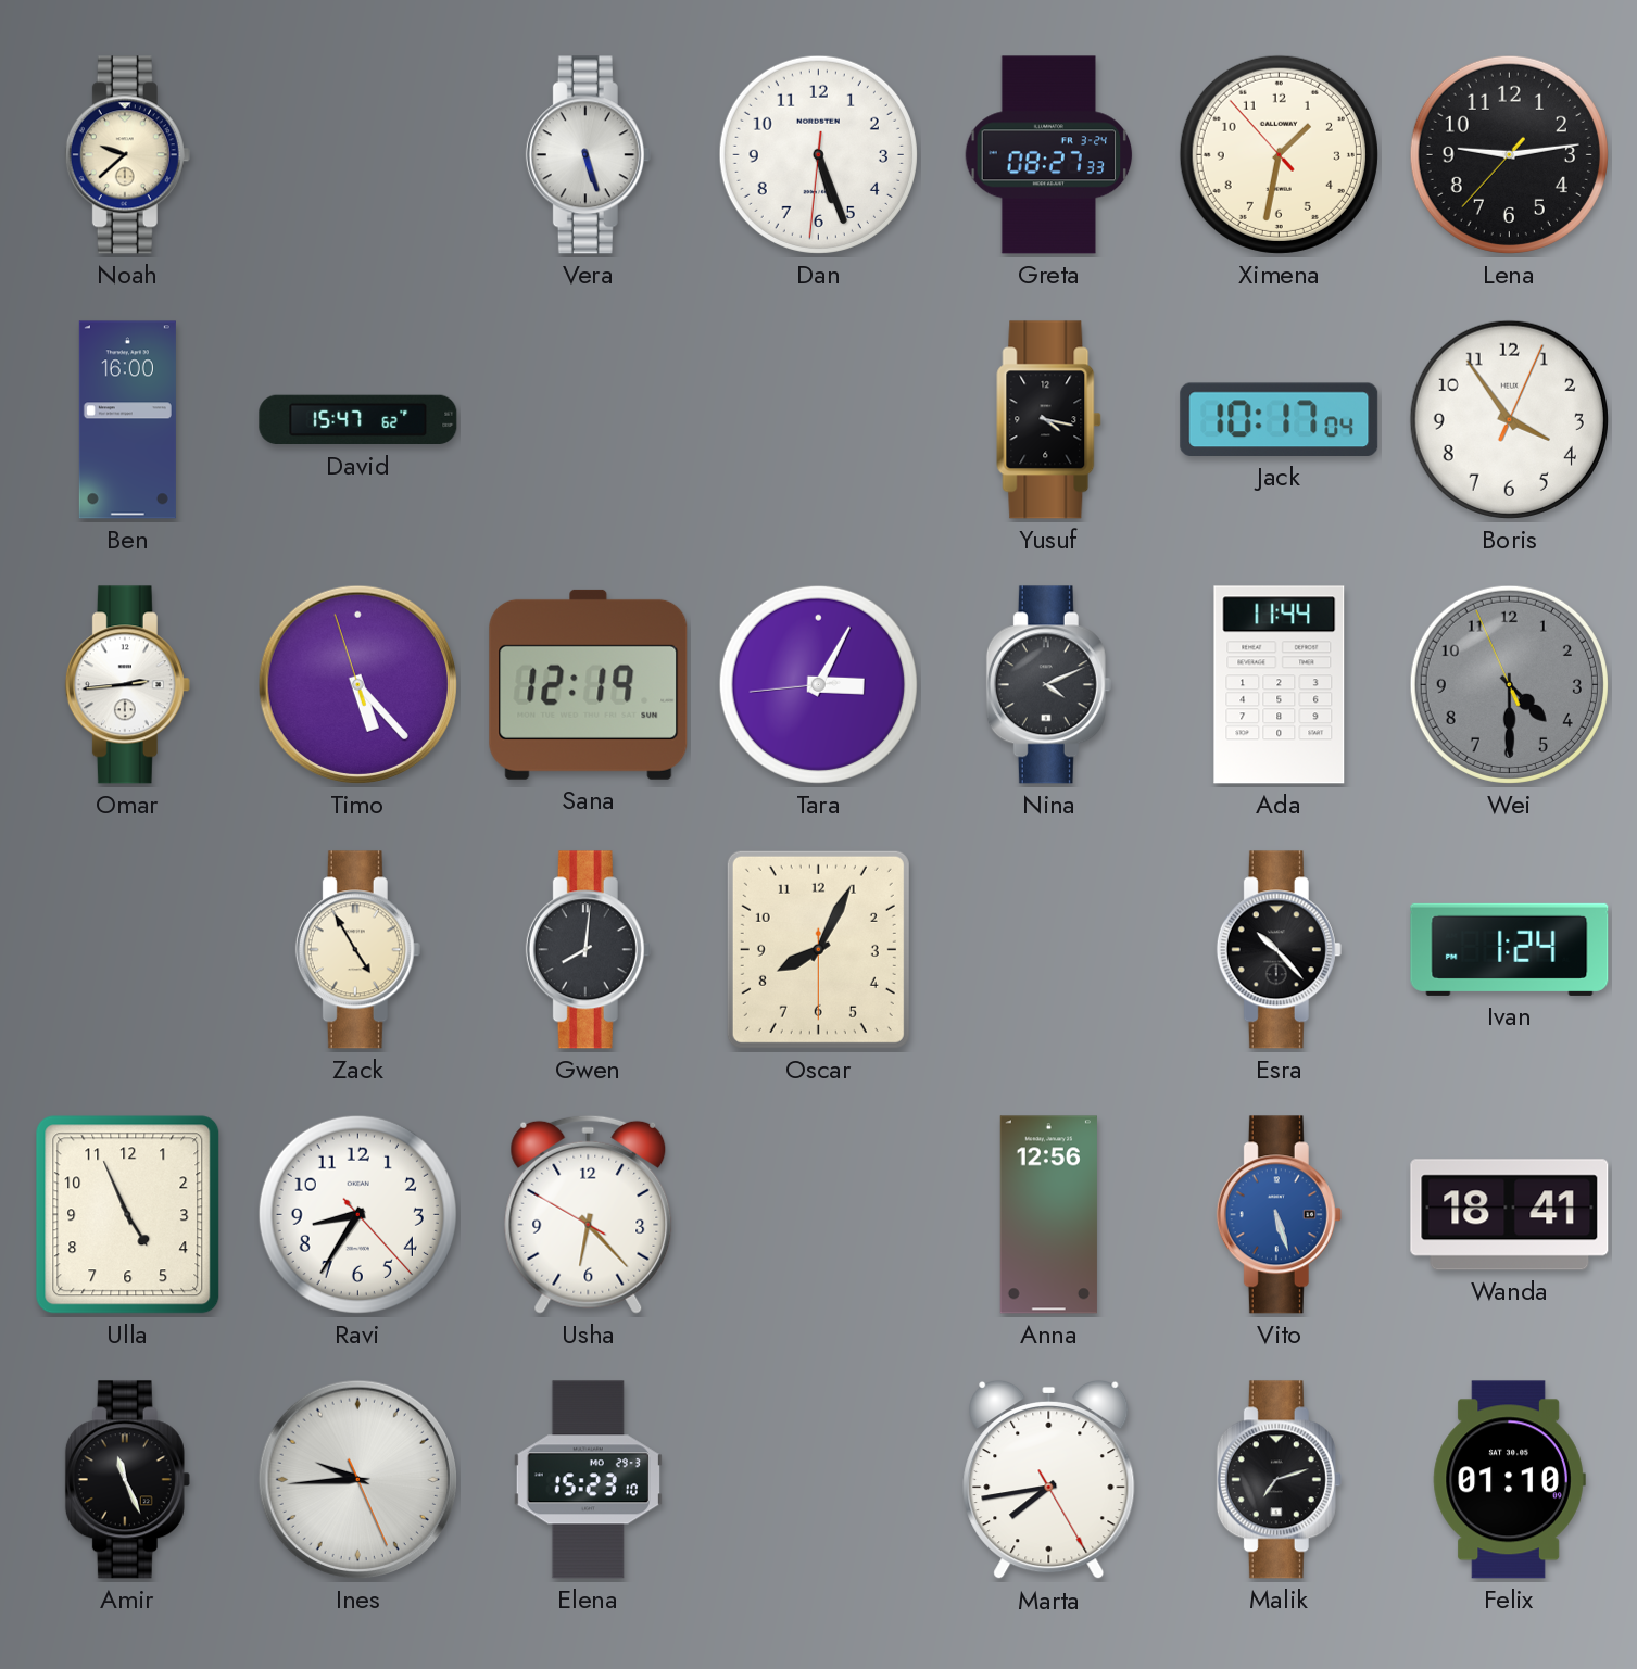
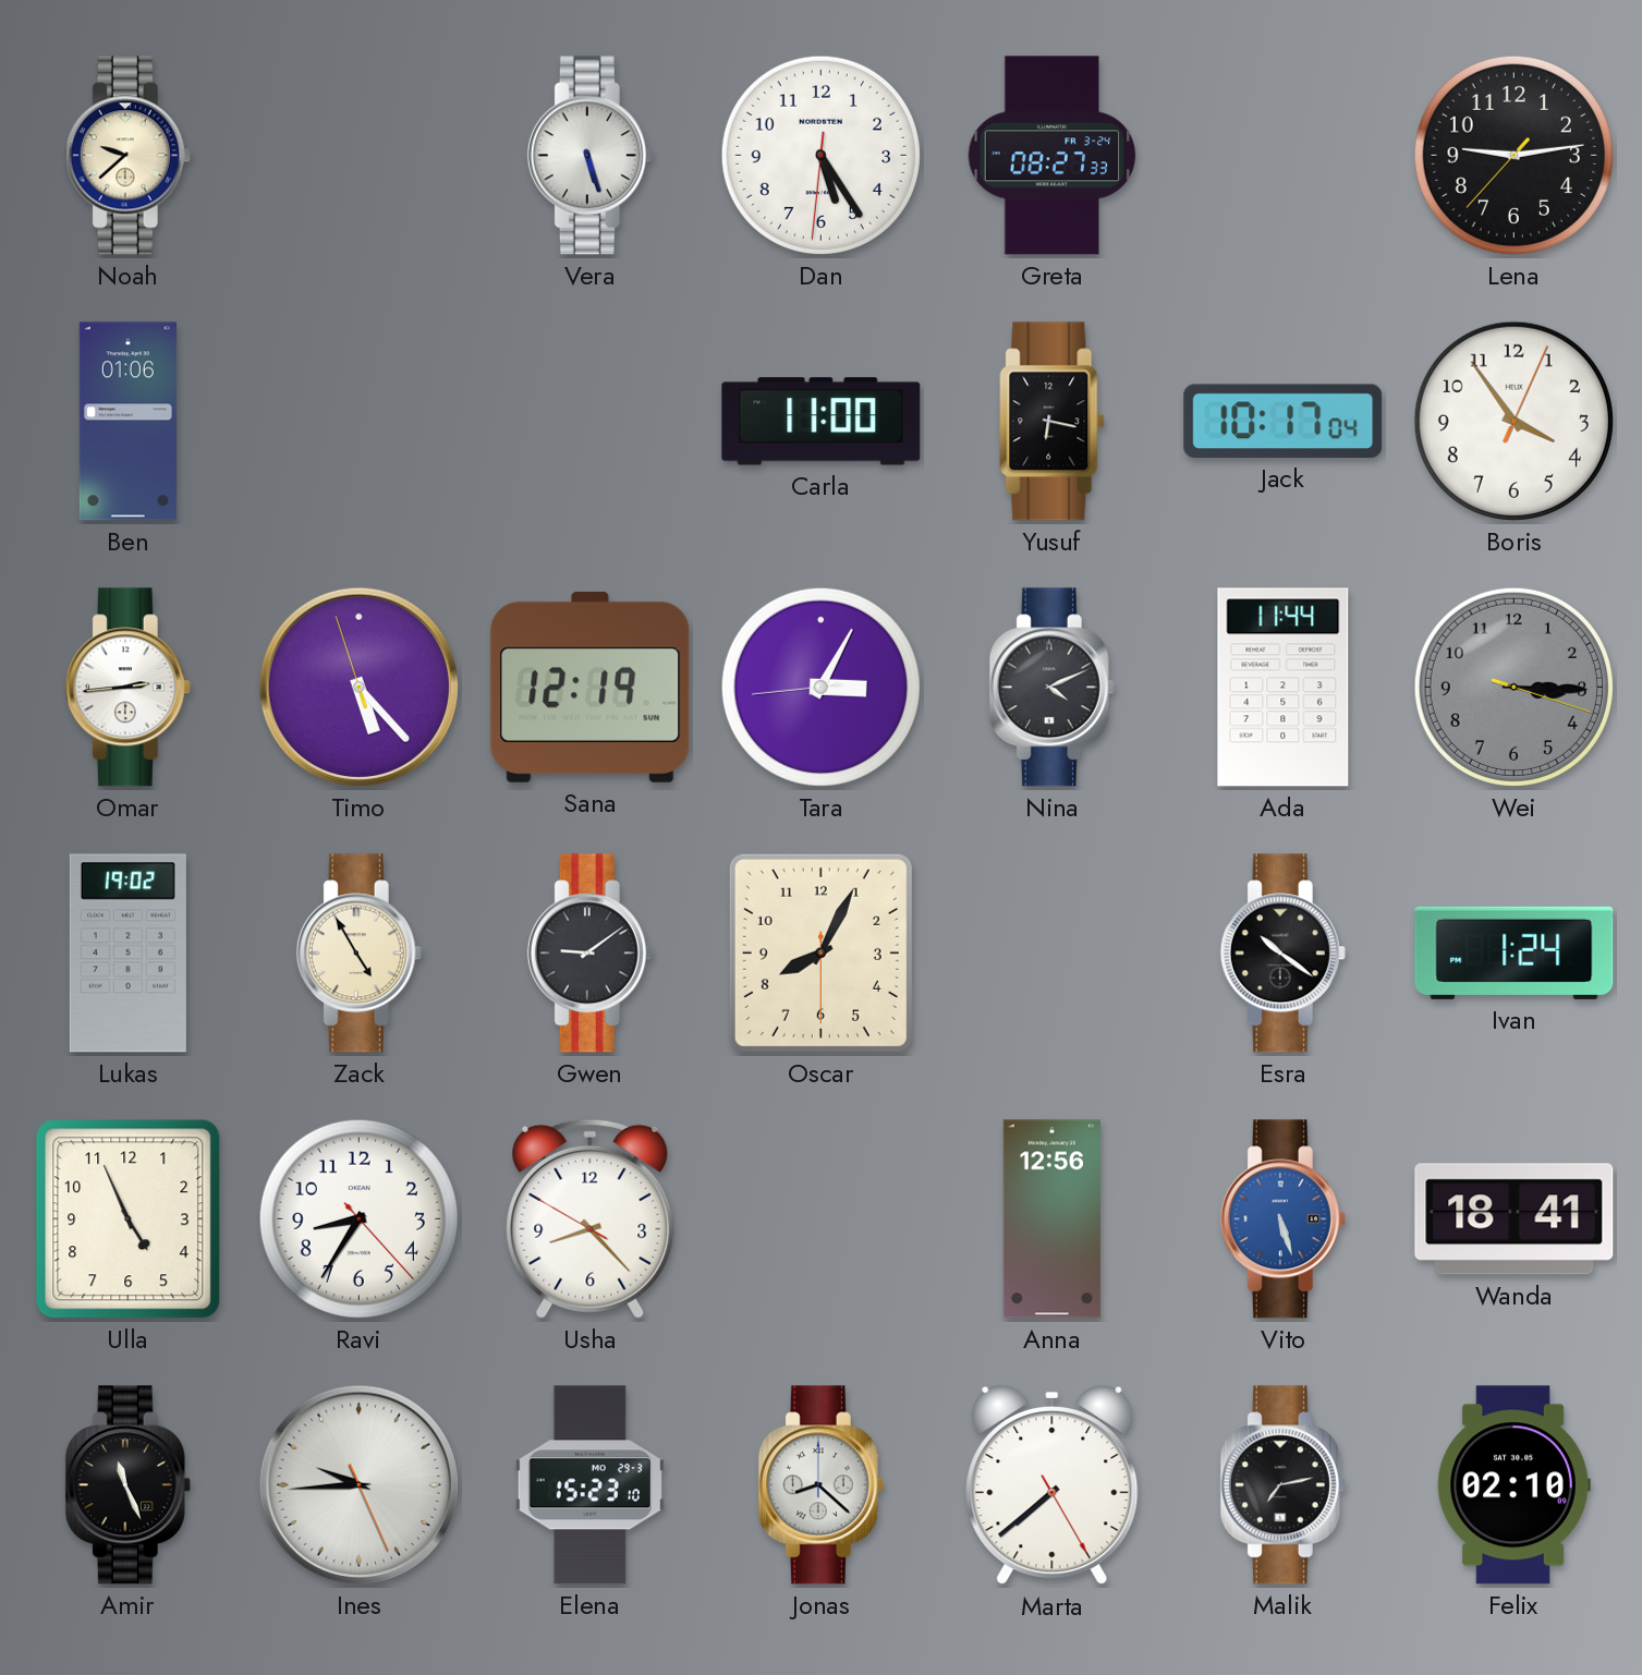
Dan: 5:26 -> 5:24
Ximena: 1:31 -> none
Ben: 16:00 -> 01:06
David: 15:47 -> none
Carla: none -> 11:00
Yusuf: 4:17 -> 6:17
Wei: 4:29 -> 3:15
Lukas: none -> 19:02
Gwen: 8:01 -> 9:09
Esra: 10:23 -> 10:21
Usha: 6:22 -> 8:22
Jonas: none -> 8:22
Marta: 7:43 -> 7:38
Malik: 7:12 -> 7:13
Felix: 01:10 -> 02:10
